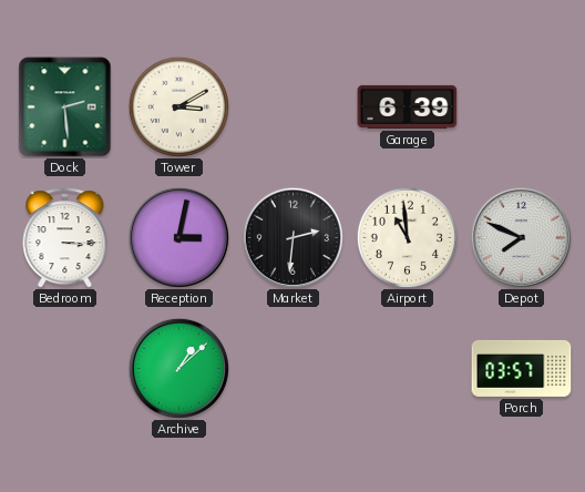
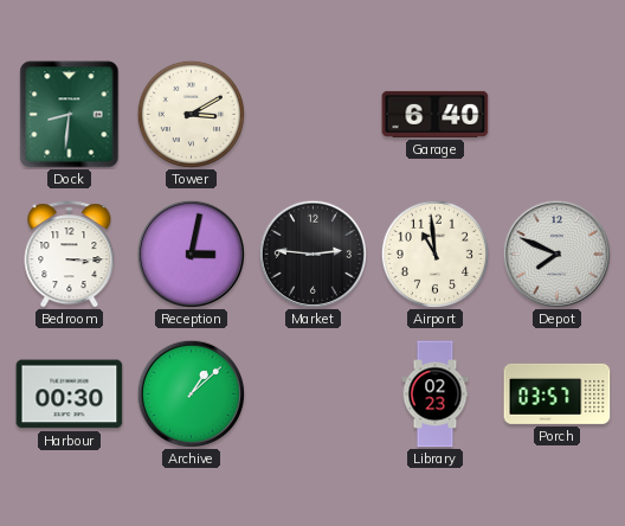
Dock: 2:29 -> 8:31
Garage: 6:39 -> 6:40
Market: 2:31 -> 2:46
Harbour: none -> 00:30
Library: none -> 02:23
